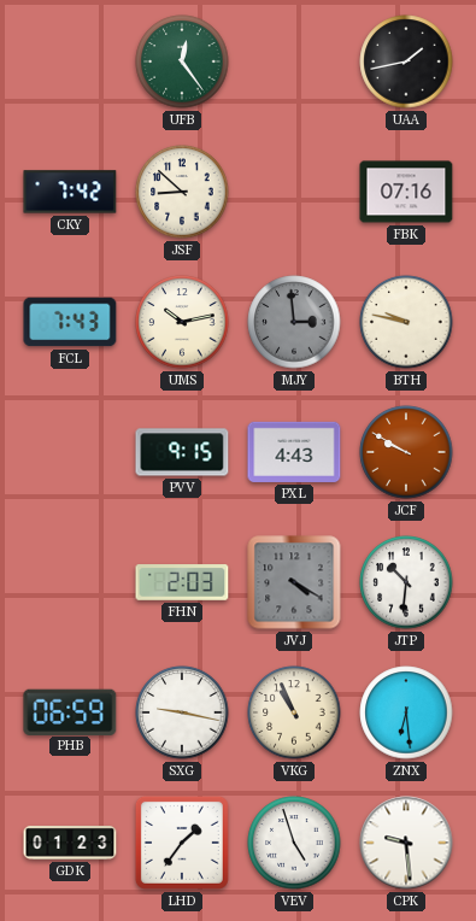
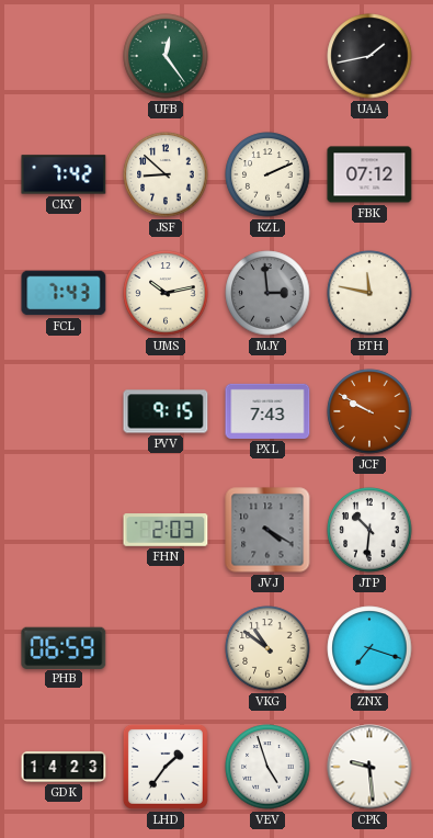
KZL: none -> 2:11
FBK: 07:16 -> 07:12
BTH: 9:47 -> 11:47
PXL: 4:43 -> 7:43
SXG: 9:17 -> none
VKG: 10:56 -> 10:51
ZNX: 6:29 -> 7:18
GDK: 01:23 -> 14:23
